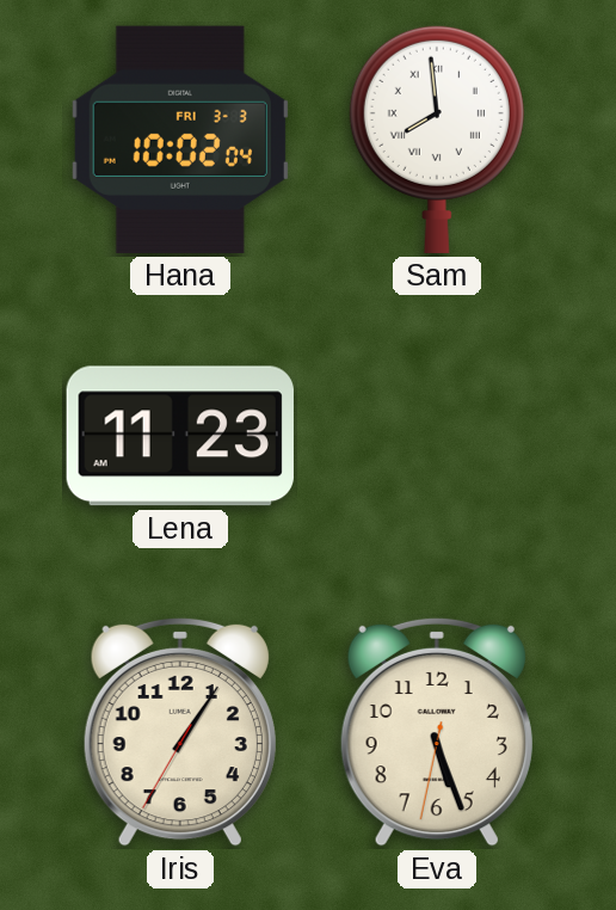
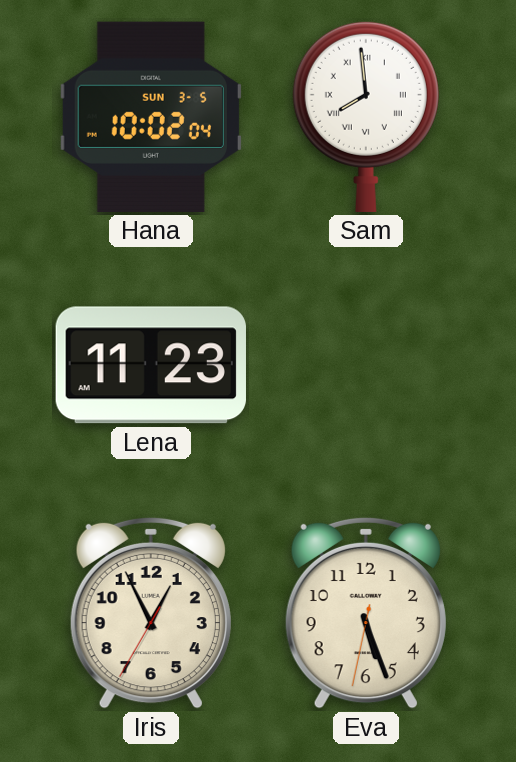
Hana date: FRI 3-3 -> SUN 3-5
Iris: 1:05 -> 12:55
